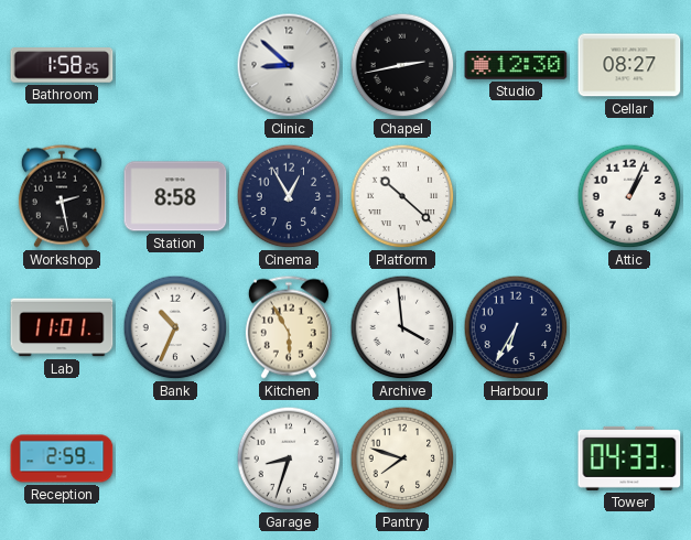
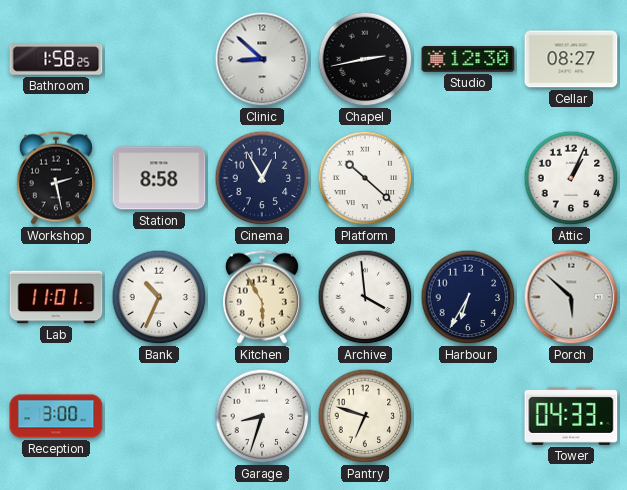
Porch: none -> 5:52
Reception: 2:59 -> 3:00
Pantry: 7:48 -> 6:48
